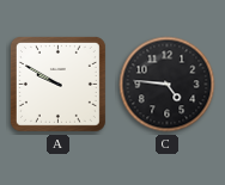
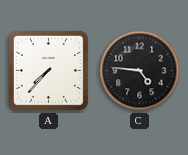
A: 9:50 -> 7:37
